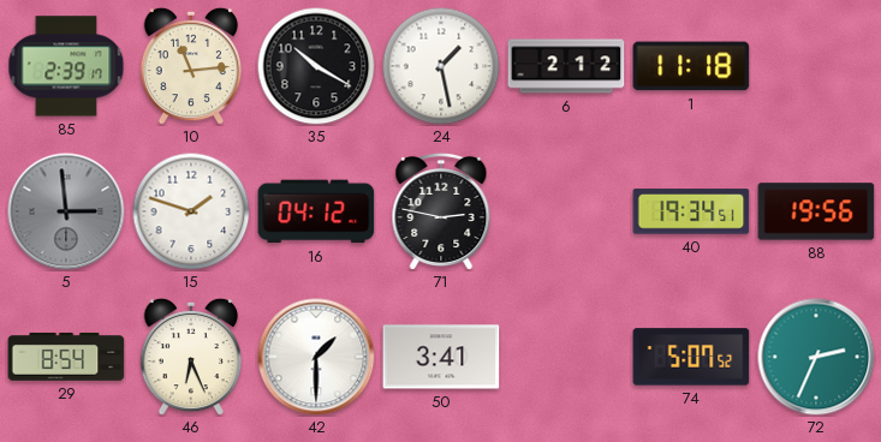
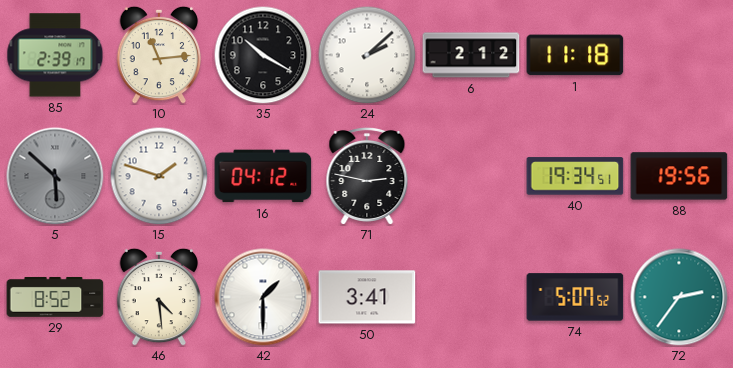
24: 1:28 -> 2:08
5: 2:59 -> 5:52
29: 8:54 -> 8:52
46: 6:26 -> 4:29
72: 2:34 -> 2:36
